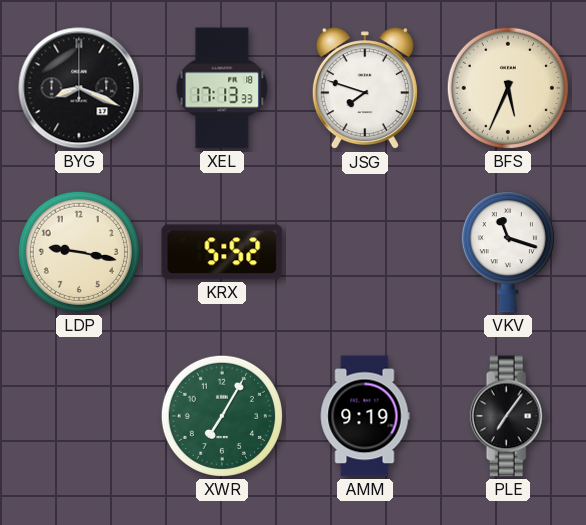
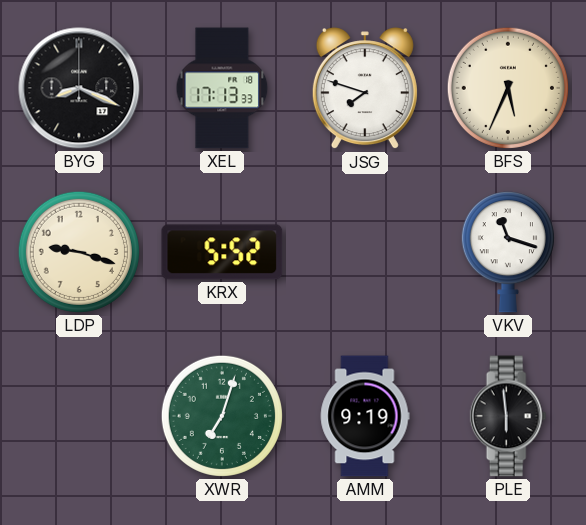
LDP: 9:17 -> 9:18
XWR: 7:05 -> 7:03
PLE: 7:06 -> 5:59
